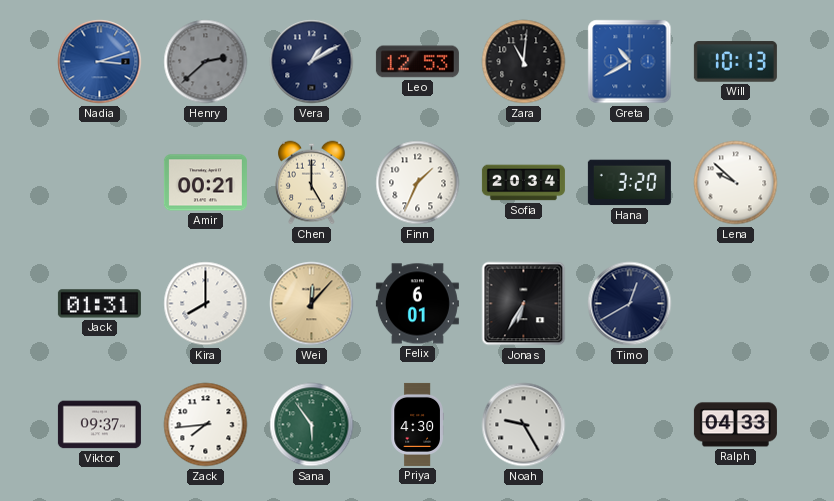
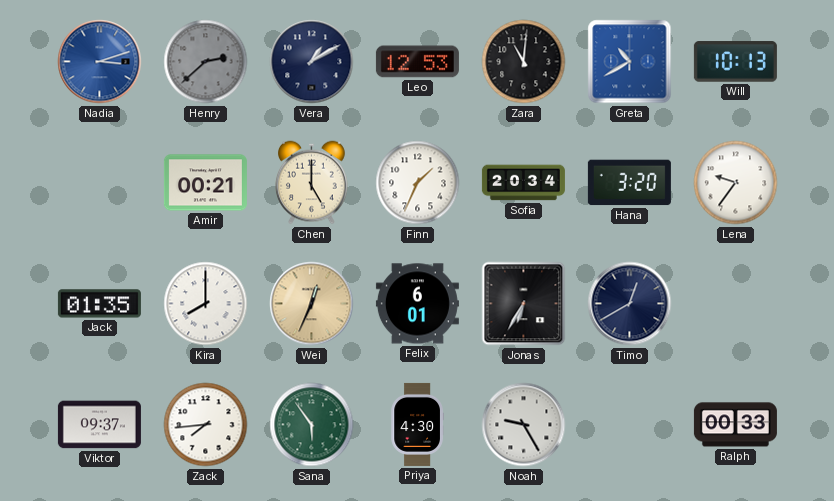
Lena: 9:52 -> 9:36
Jack: 01:31 -> 01:35
Wei: 12:07 -> 12:34
Ralph: 04:33 -> 00:33
